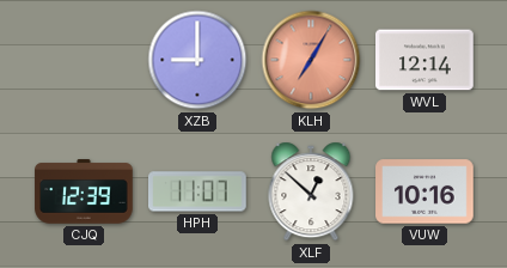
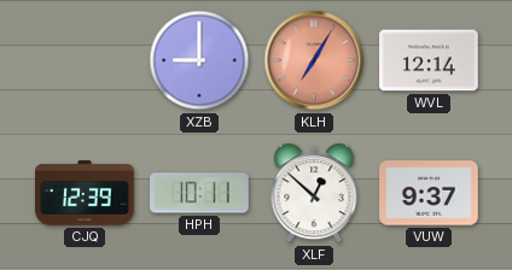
HPH: 11:07 -> 10:11
VUW: 10:16 -> 9:37
